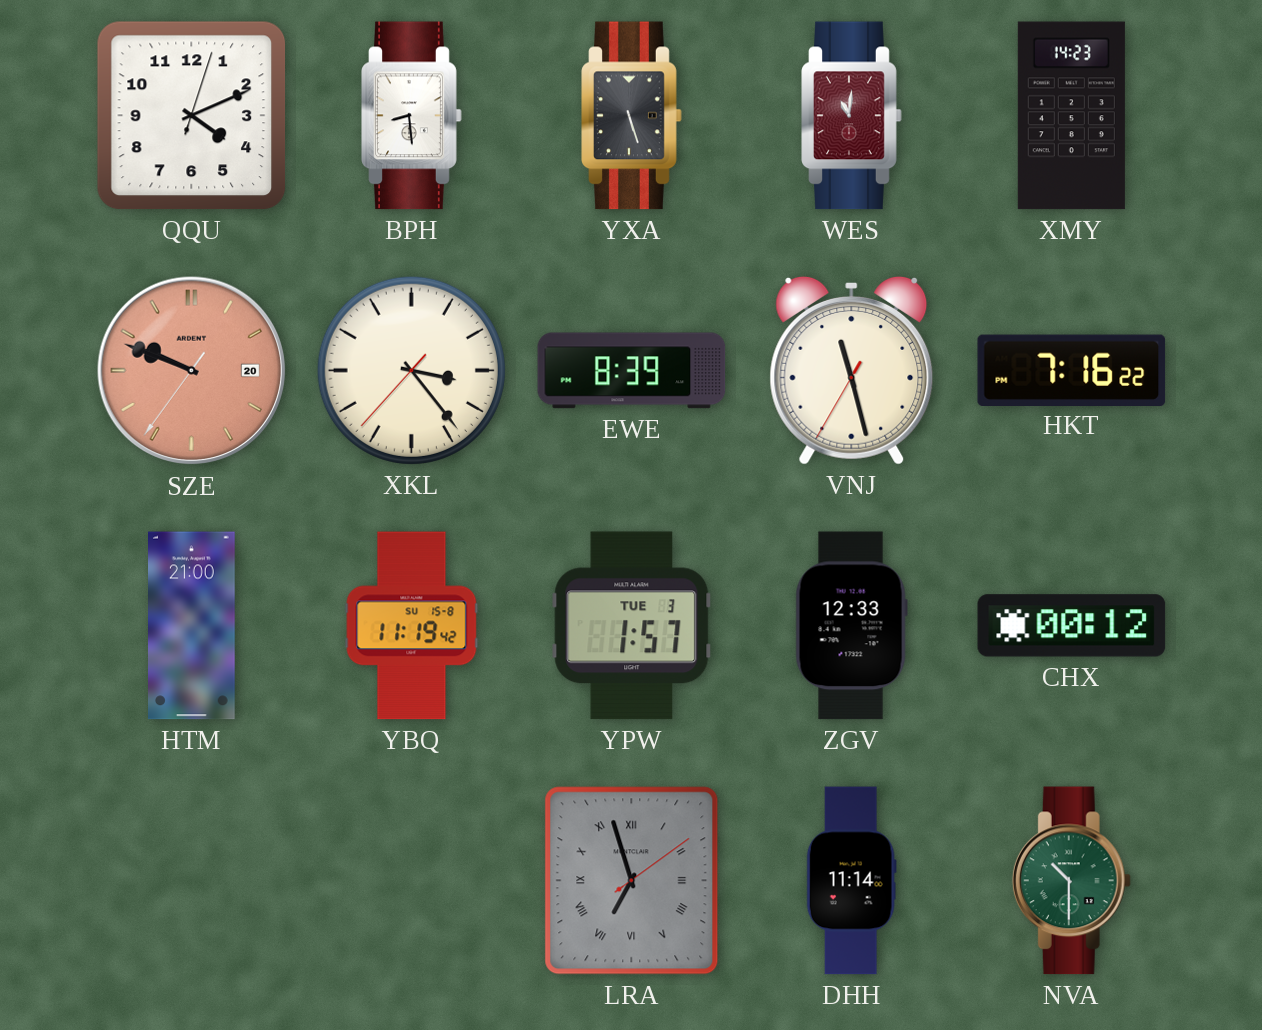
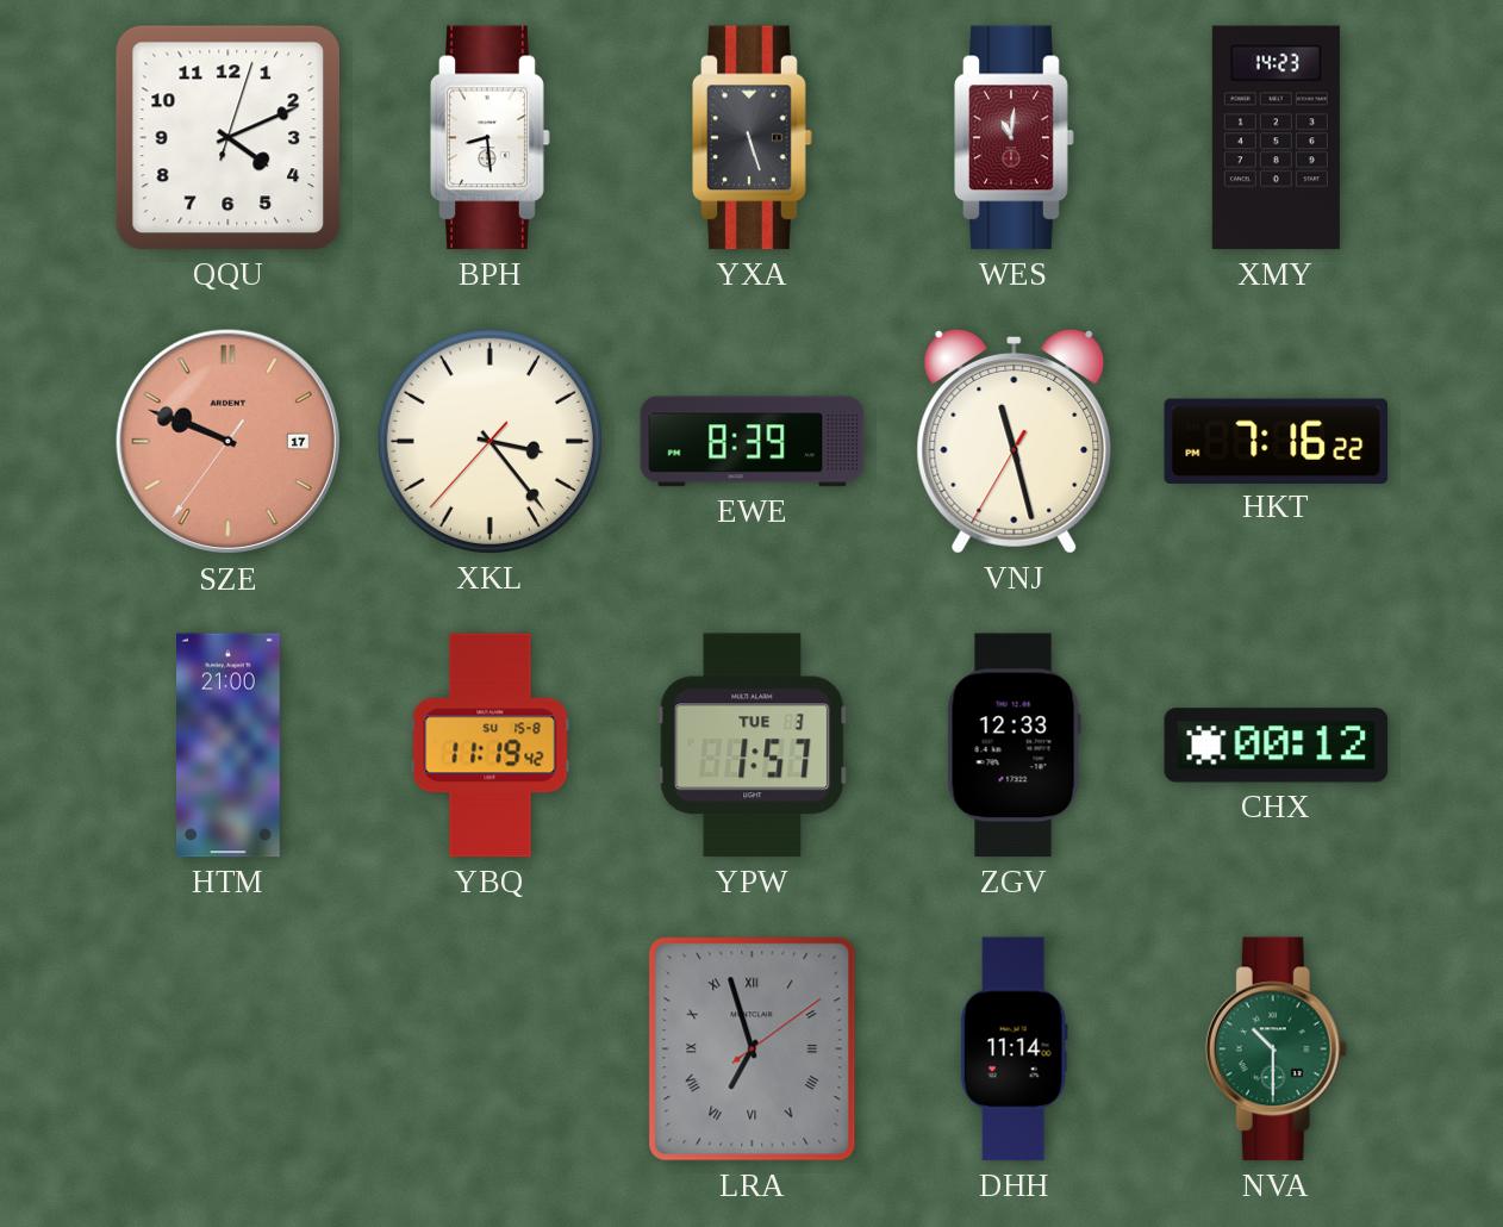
SZE date: 20 -> 17
